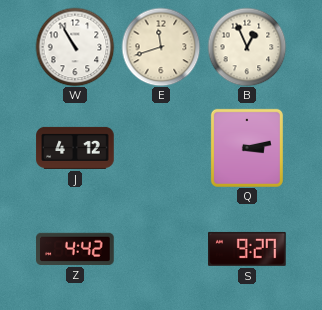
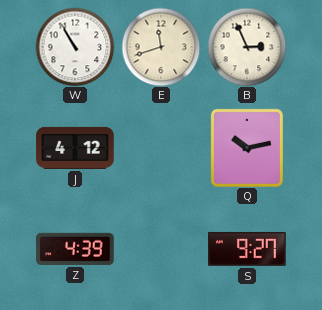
B: 12:56 -> 2:56
Q: 3:13 -> 10:13
Z: 4:42 -> 4:39
